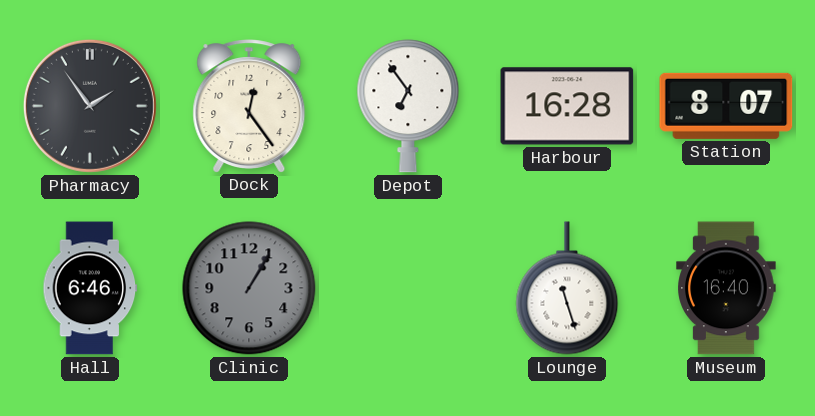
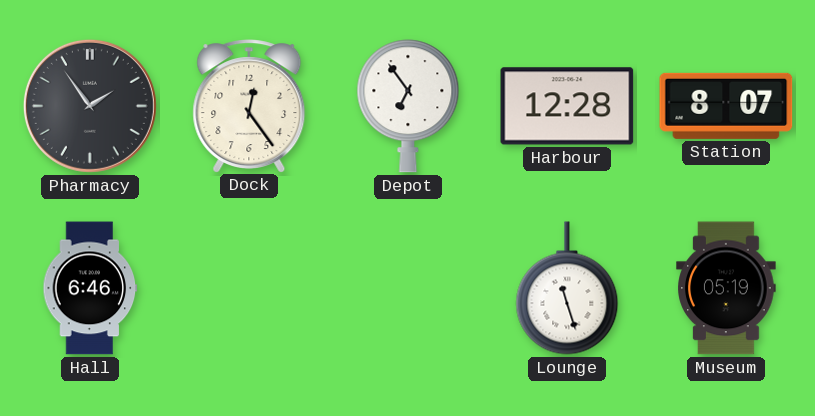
Harbour: 16:28 -> 12:28
Clinic: 1:05 -> none
Museum: 16:40 -> 05:19
